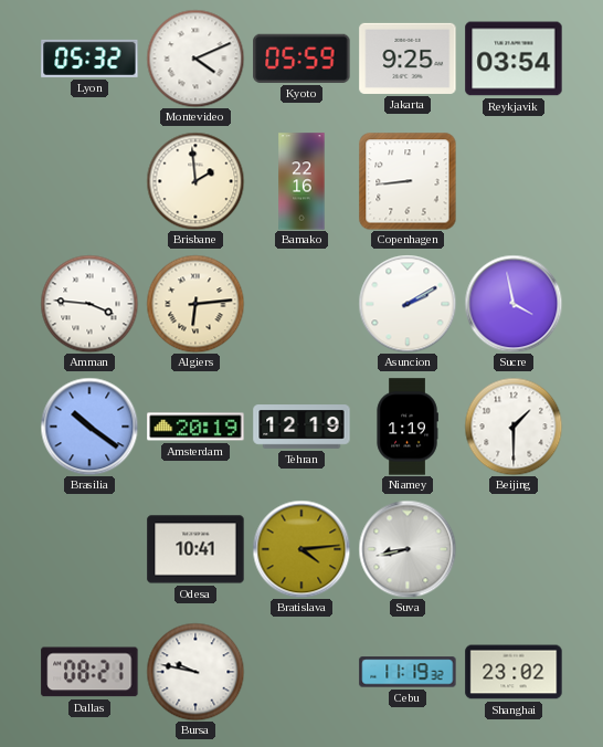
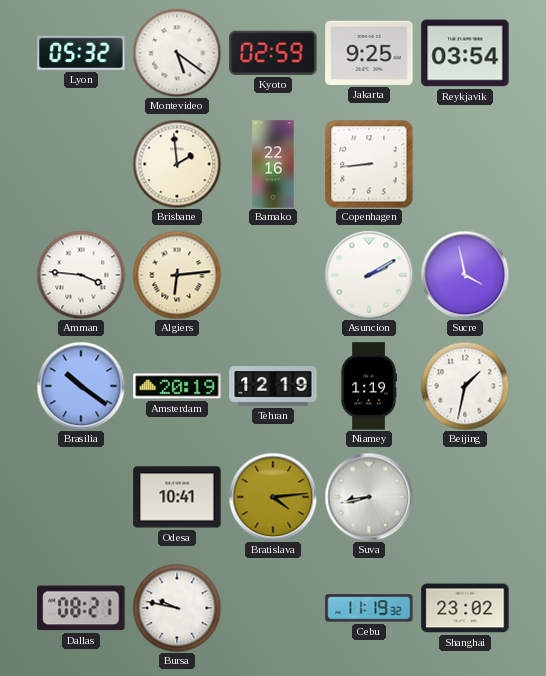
Montevideo: 4:11 -> 5:21
Kyoto: 05:59 -> 02:59
Beijing: 1:30 -> 1:32
